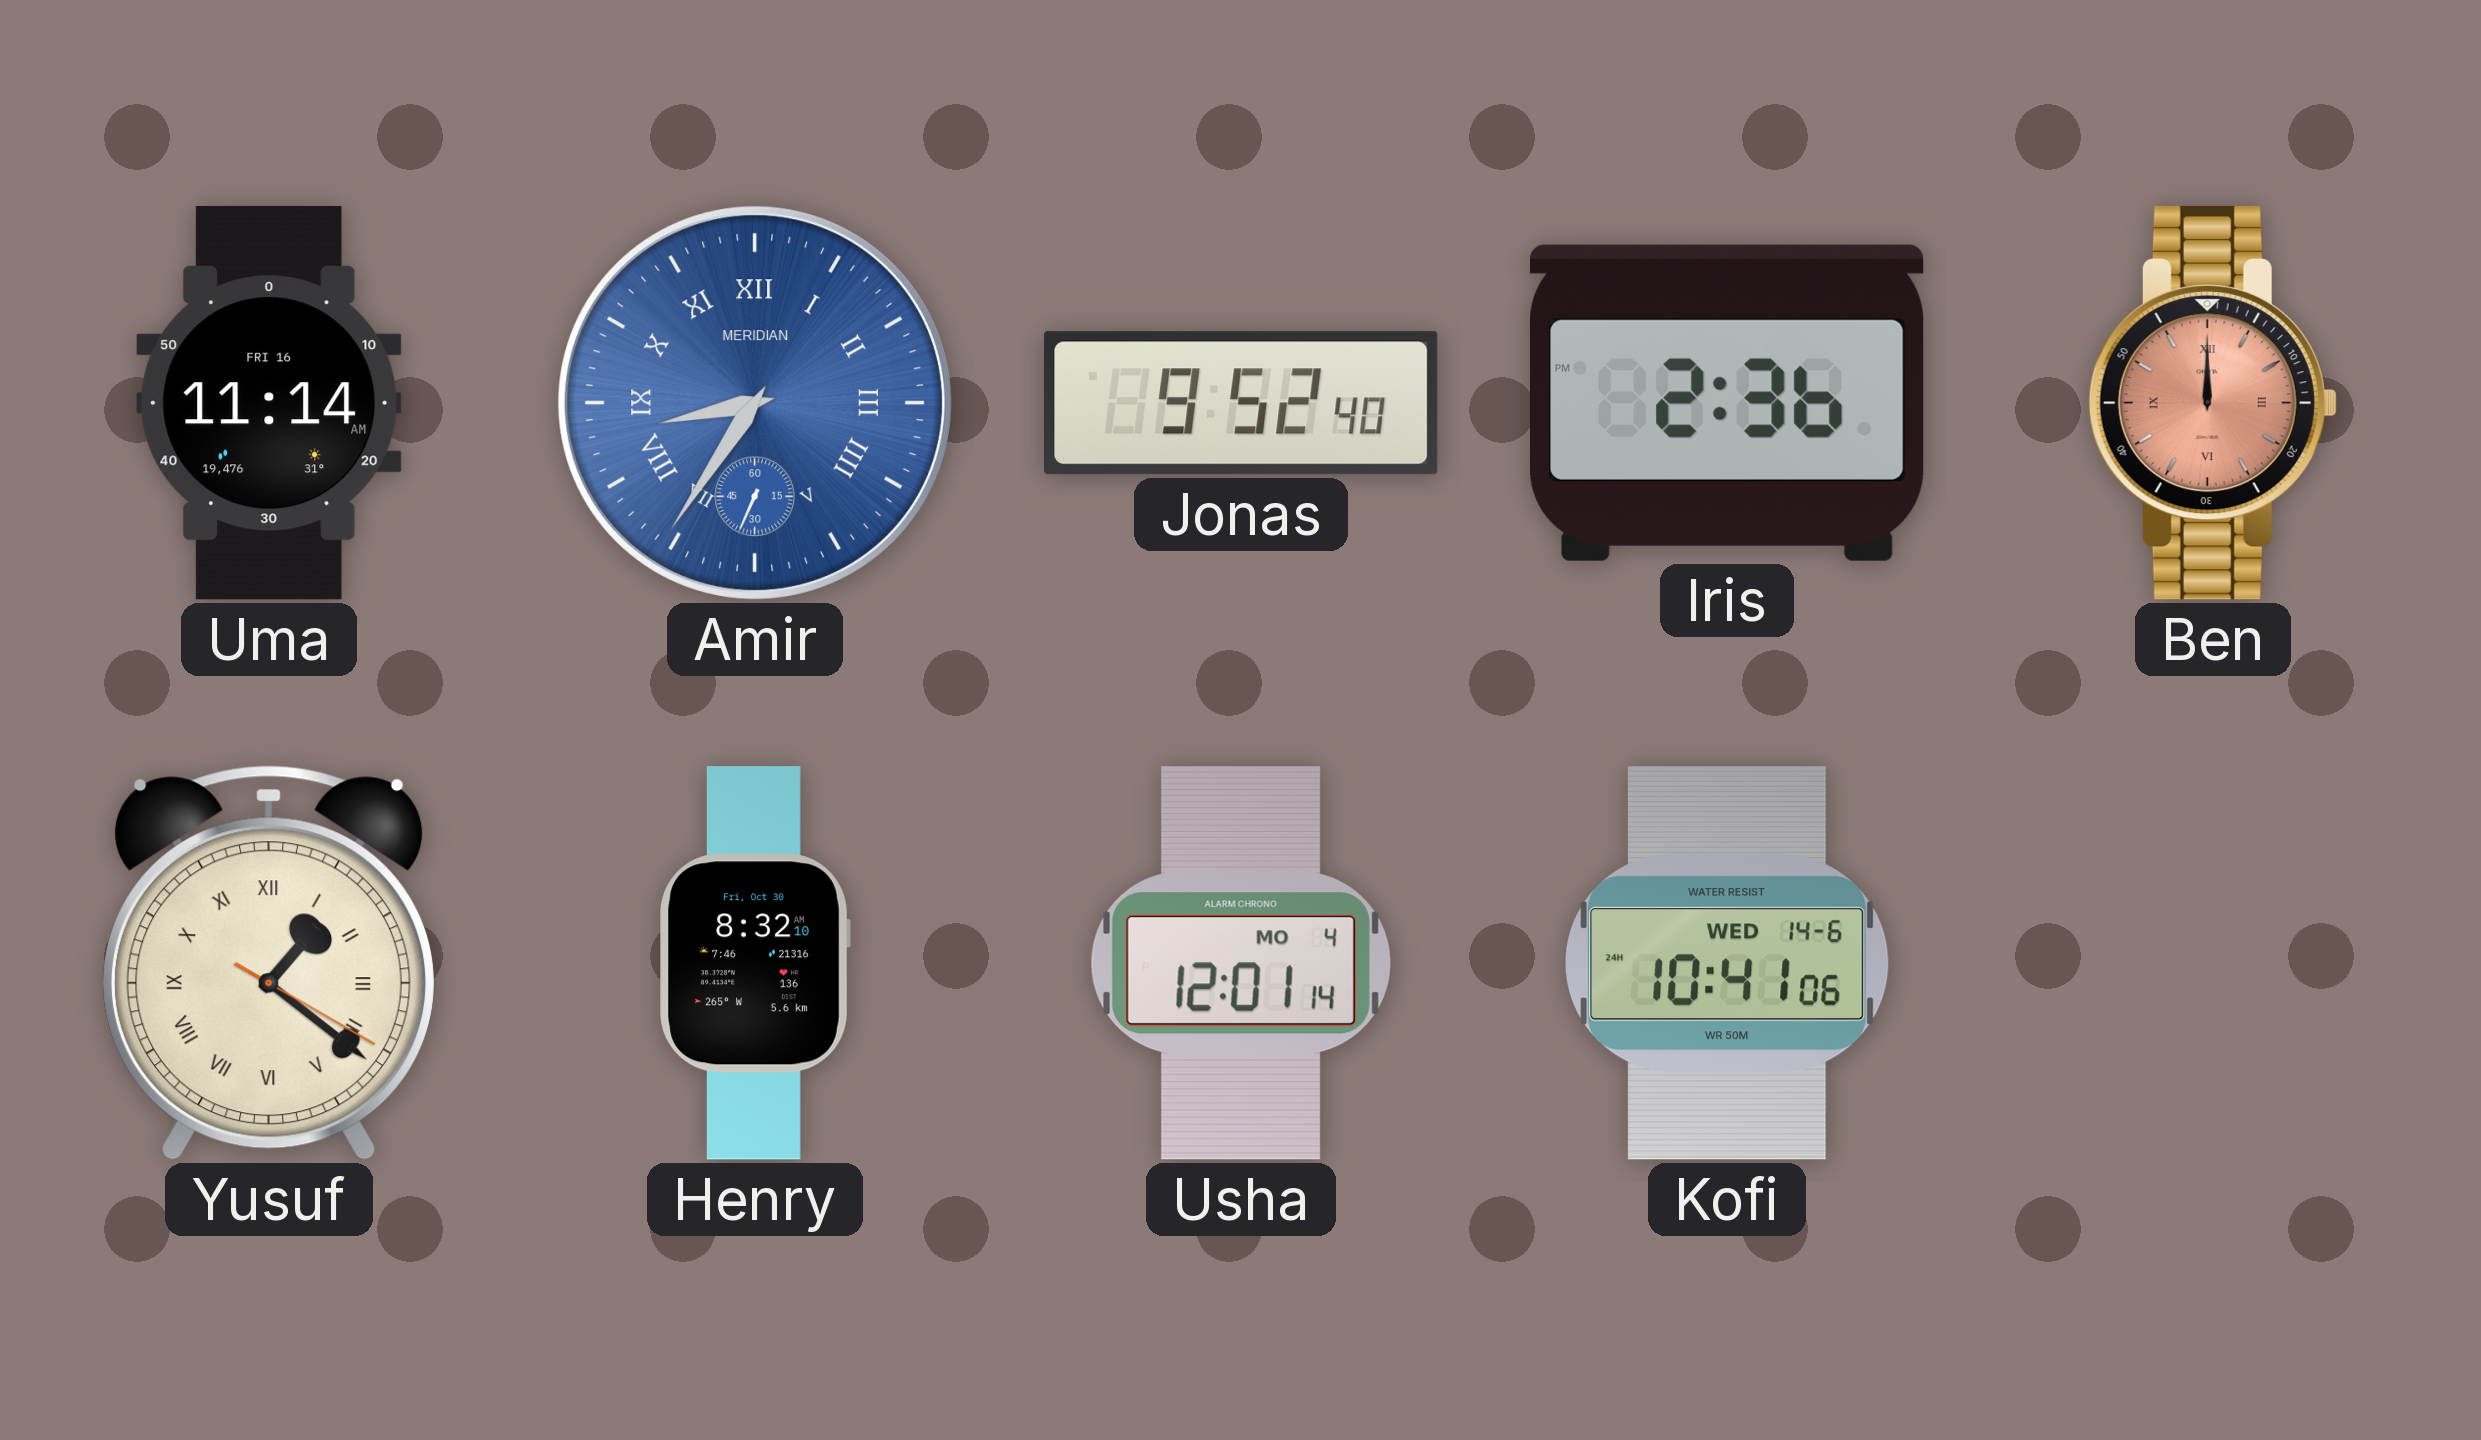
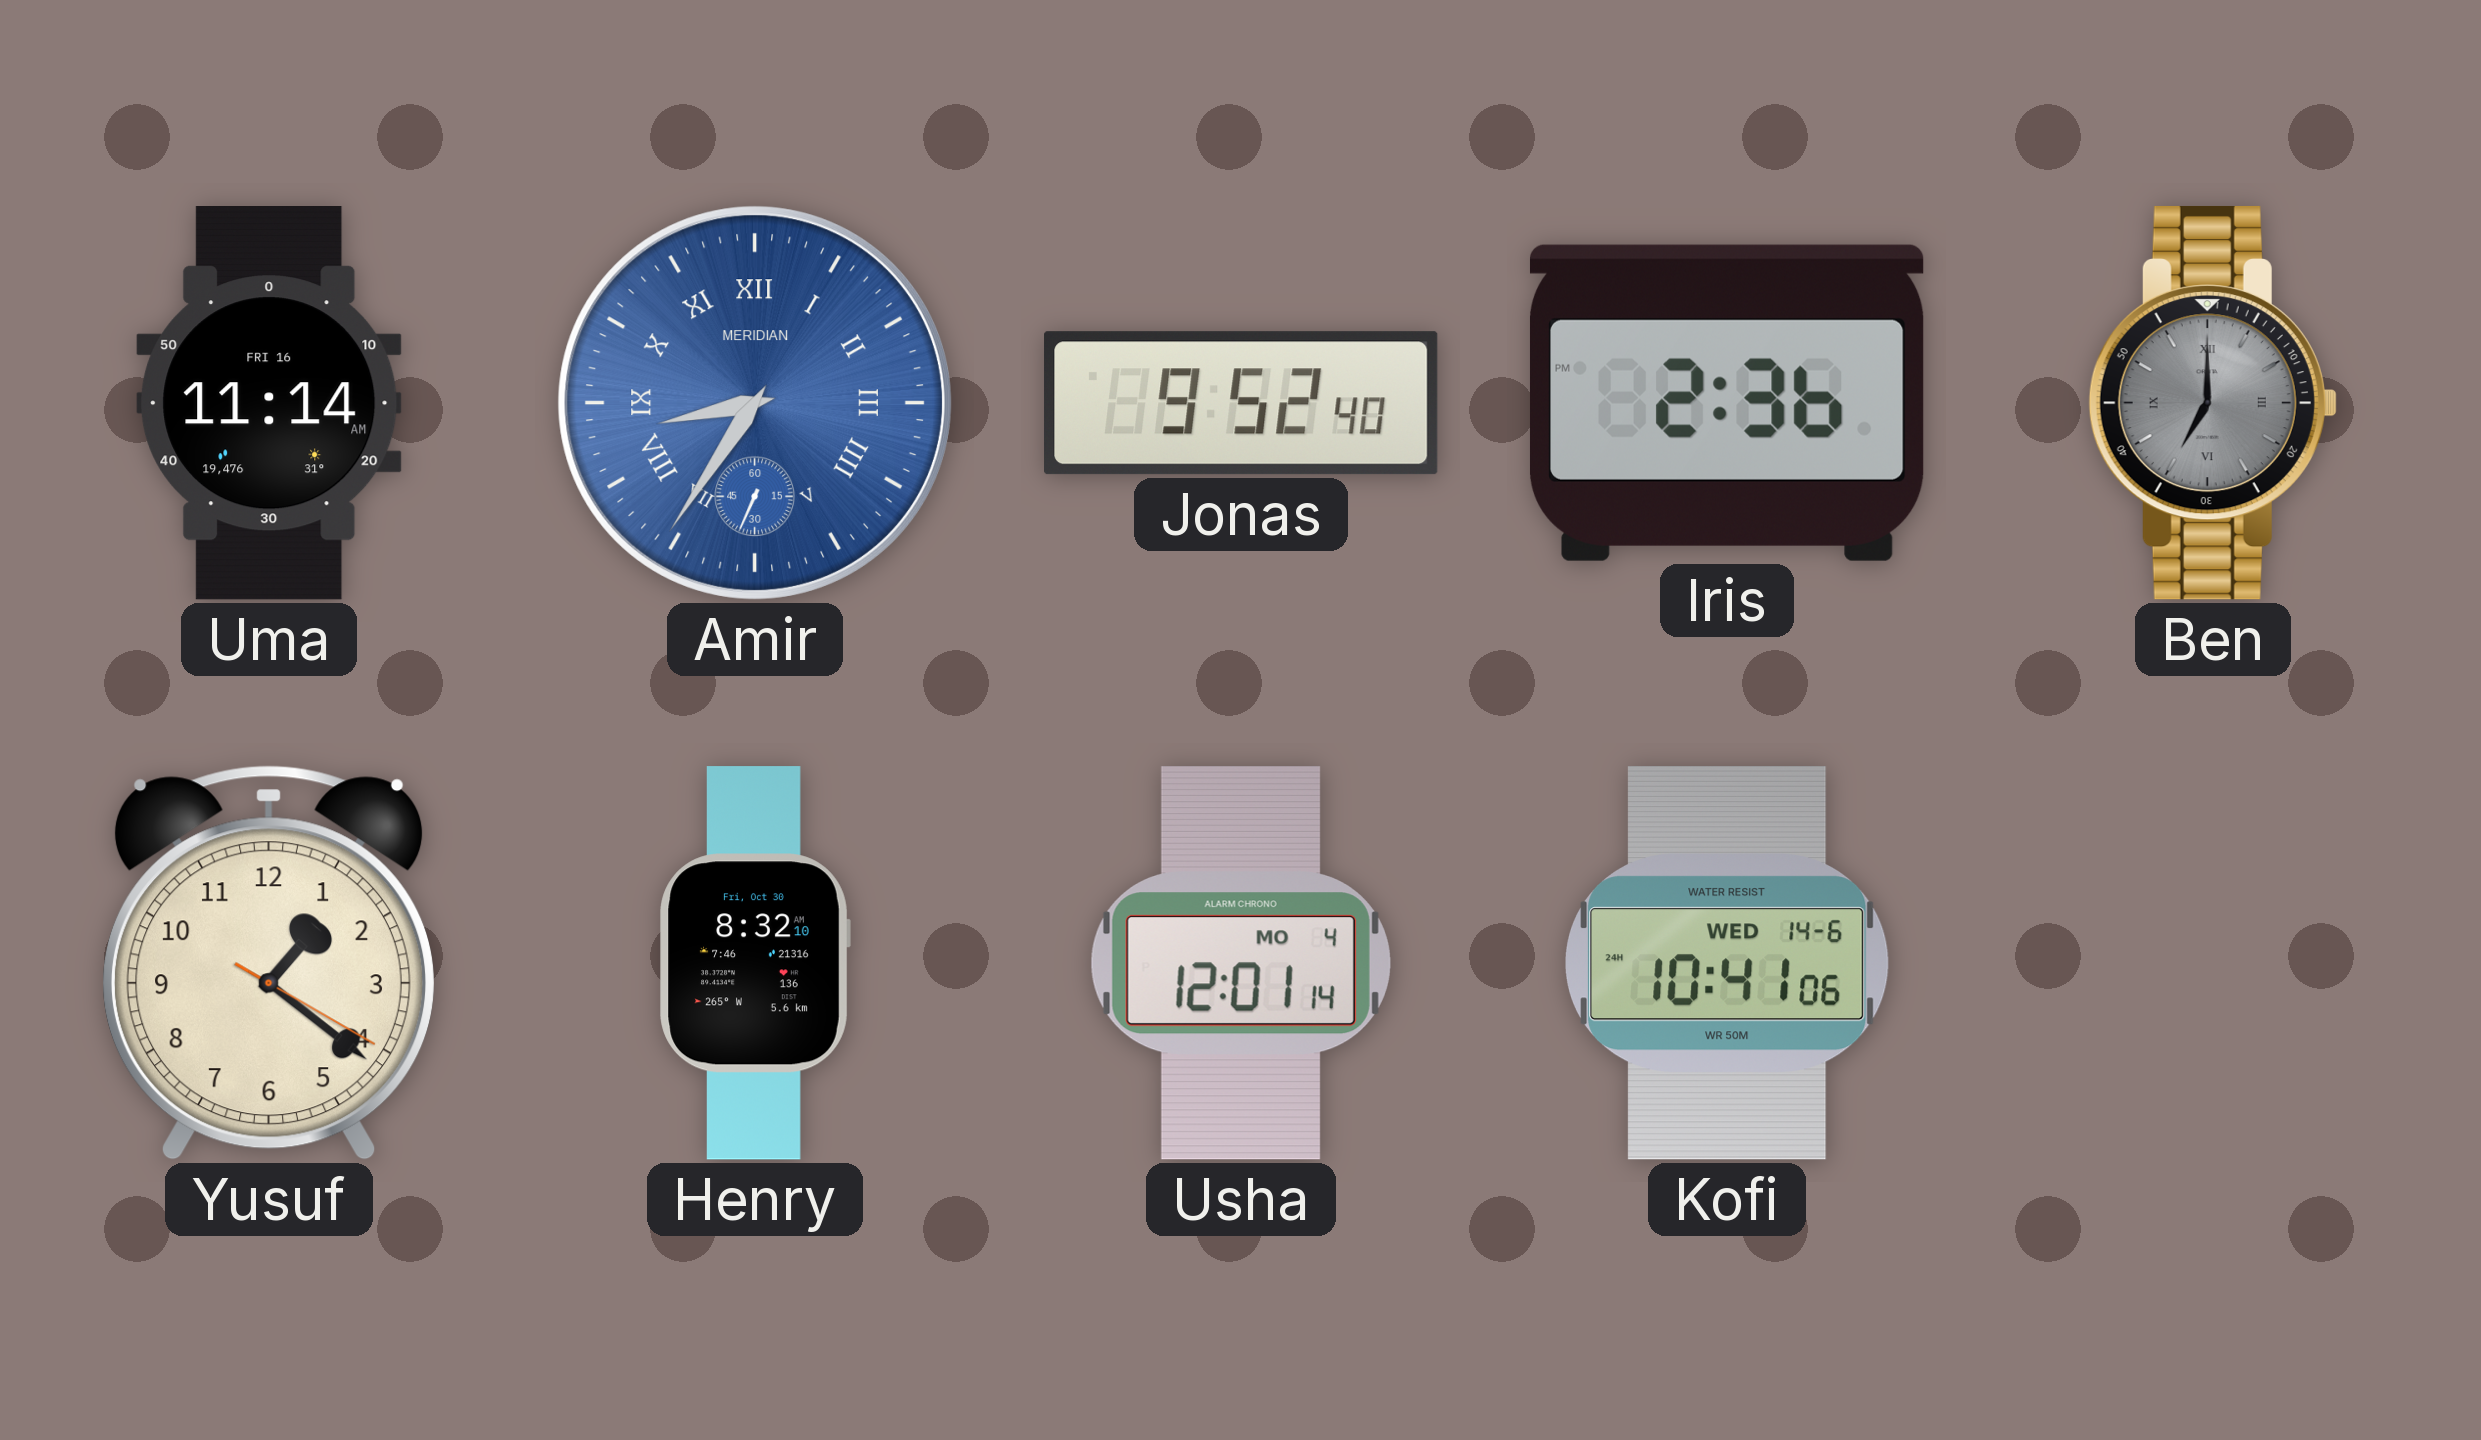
Ben: 12:00 -> 7:00
Ben dial: salmon -> grey
Yusuf numerals: Roman -> Arabic
